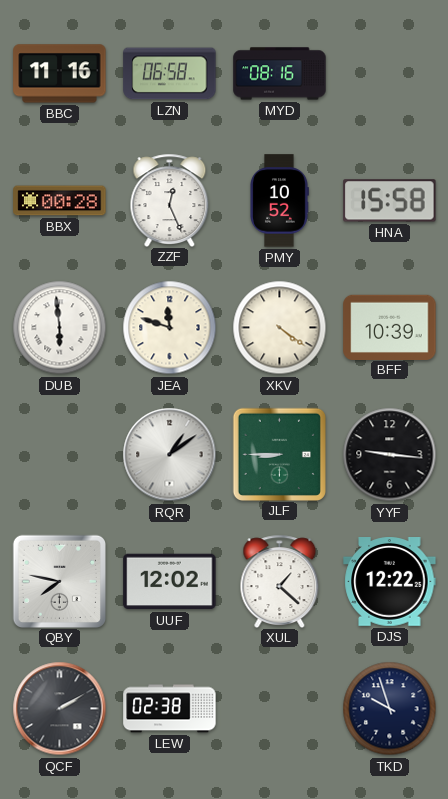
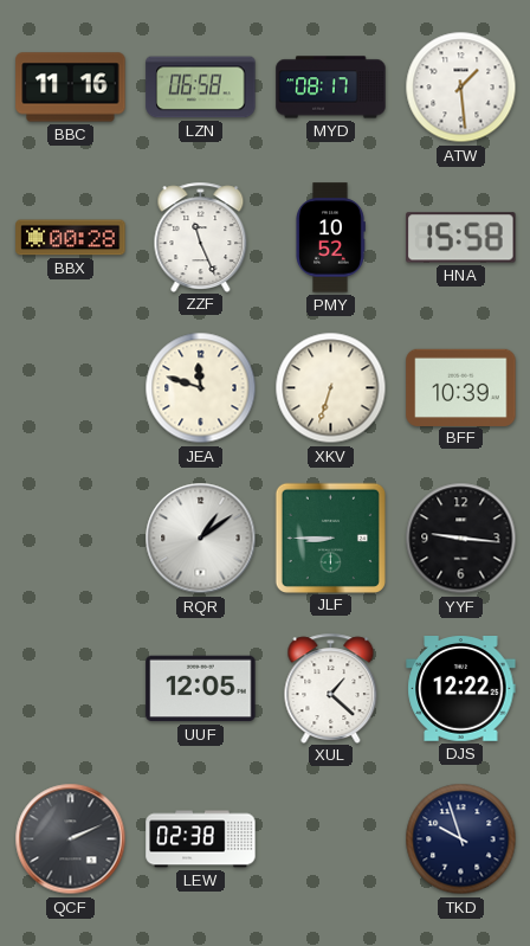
MYD: 08:16 -> 08:17
ATW: none -> 1:29
ZZF: 12:26 -> 11:26
DUB: 5:59 -> none
XKV: 4:21 -> 6:33
QBY: 7:47 -> none
UUF: 12:02 -> 12:05
QCF: 2:10 -> 2:11
